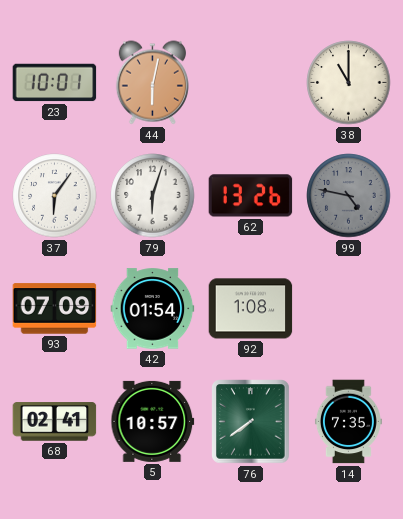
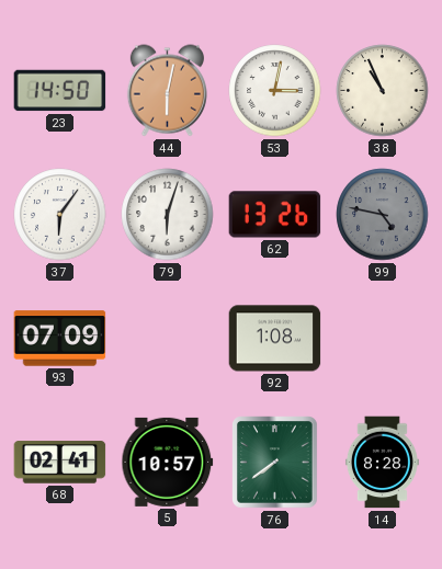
23: 10:01 -> 14:50
53: none -> 3:02
38: 11:00 -> 10:56
42: 01:54 -> none
14: 7:35 -> 8:28
